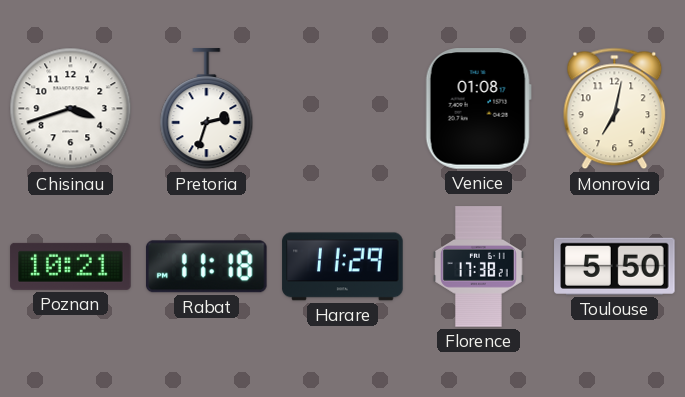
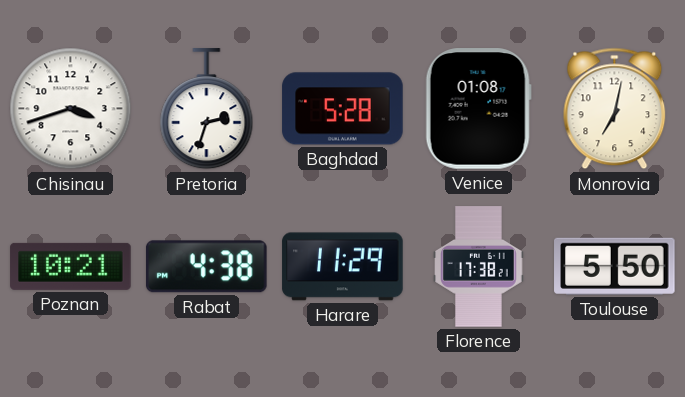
Baghdad: none -> 5:28
Rabat: 11:18 -> 4:38
